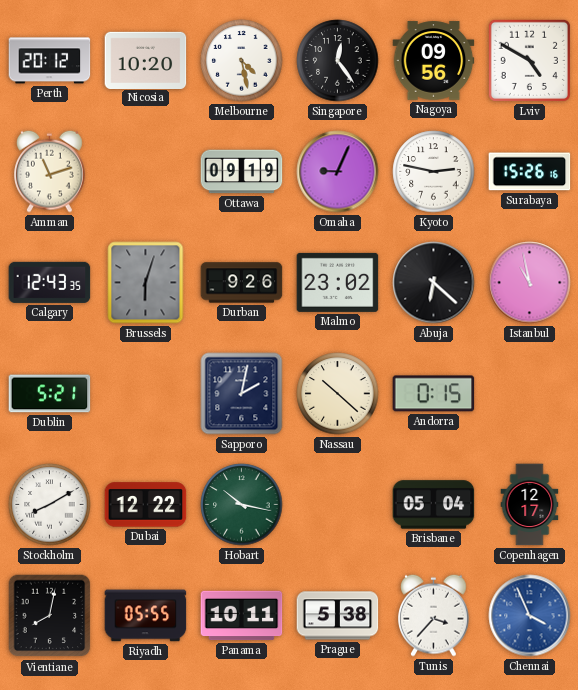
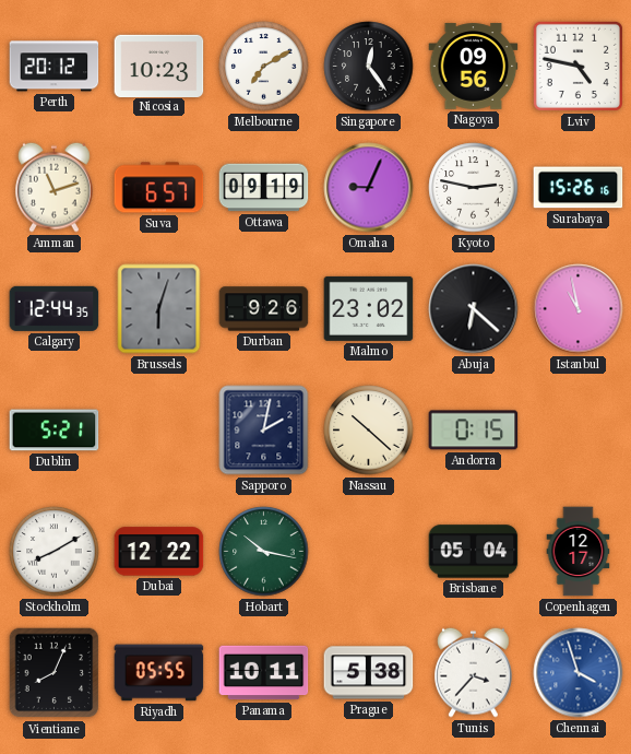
Nicosia: 10:20 -> 10:23
Melbourne: 4:28 -> 7:10
Lviv: 4:50 -> 4:47
Suva: none -> 6:57
Calgary: 12:43 -> 12:44
Vientiane: 8:02 -> 8:04
Chennai: 3:56 -> 3:57
